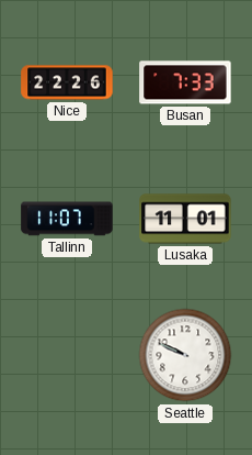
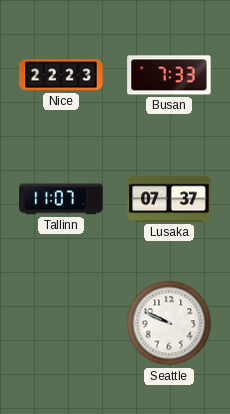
Nice: 22:26 -> 22:23
Lusaka: 11:01 -> 07:37
